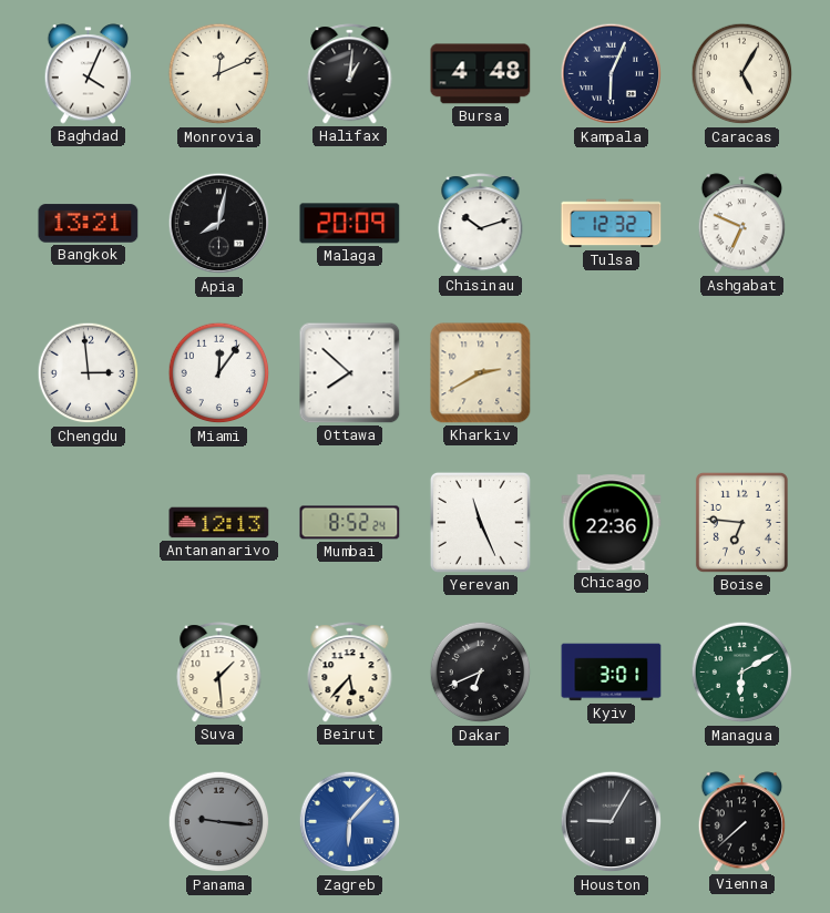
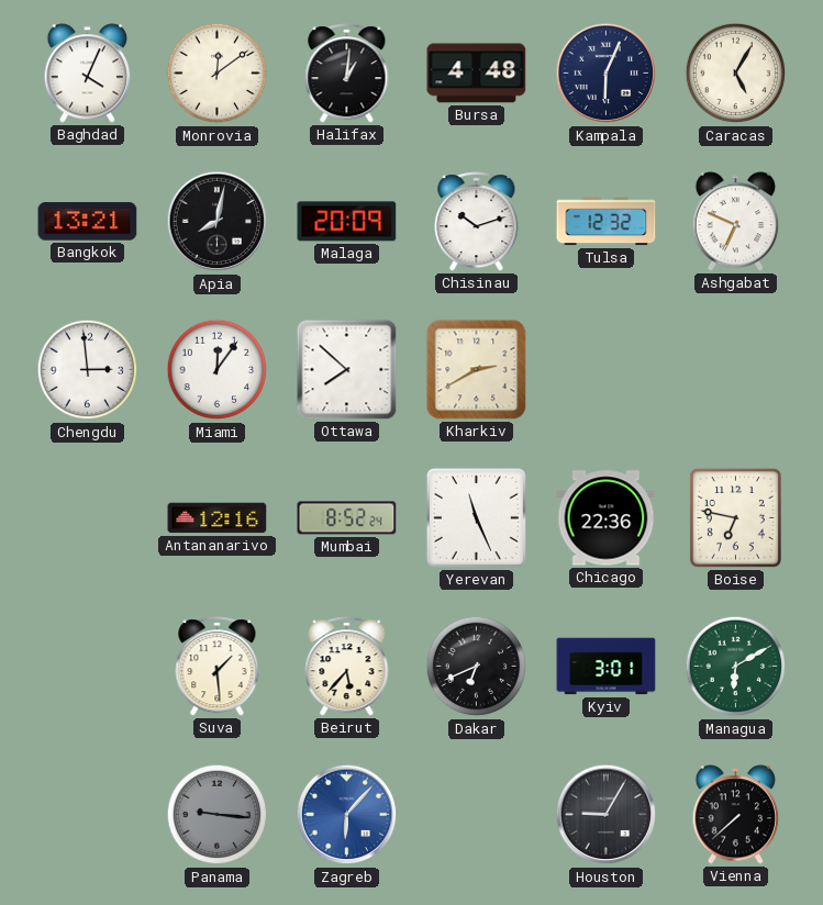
Monrovia: 12:11 -> 12:09
Antananarivo: 12:13 -> 12:16
Boise: 6:46 -> 6:47
